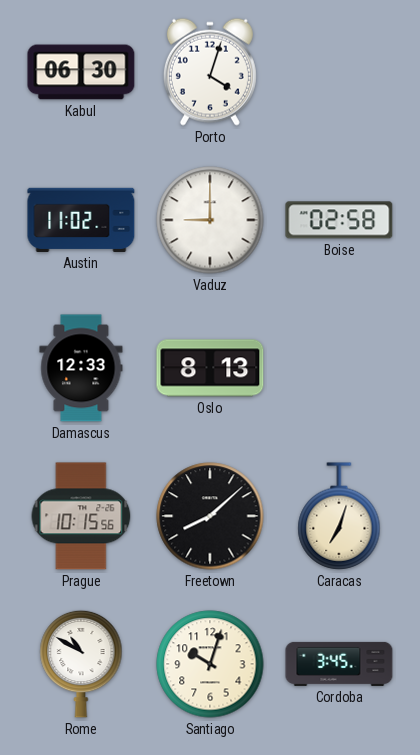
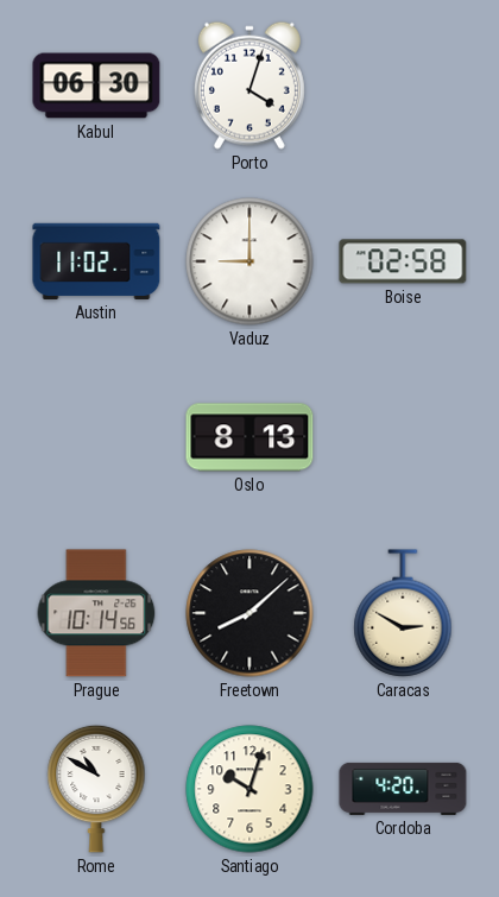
Damascus: 12:33 -> none
Prague: 10:15 -> 10:14
Caracas: 7:03 -> 2:50
Cordoba: 3:45 -> 4:20
